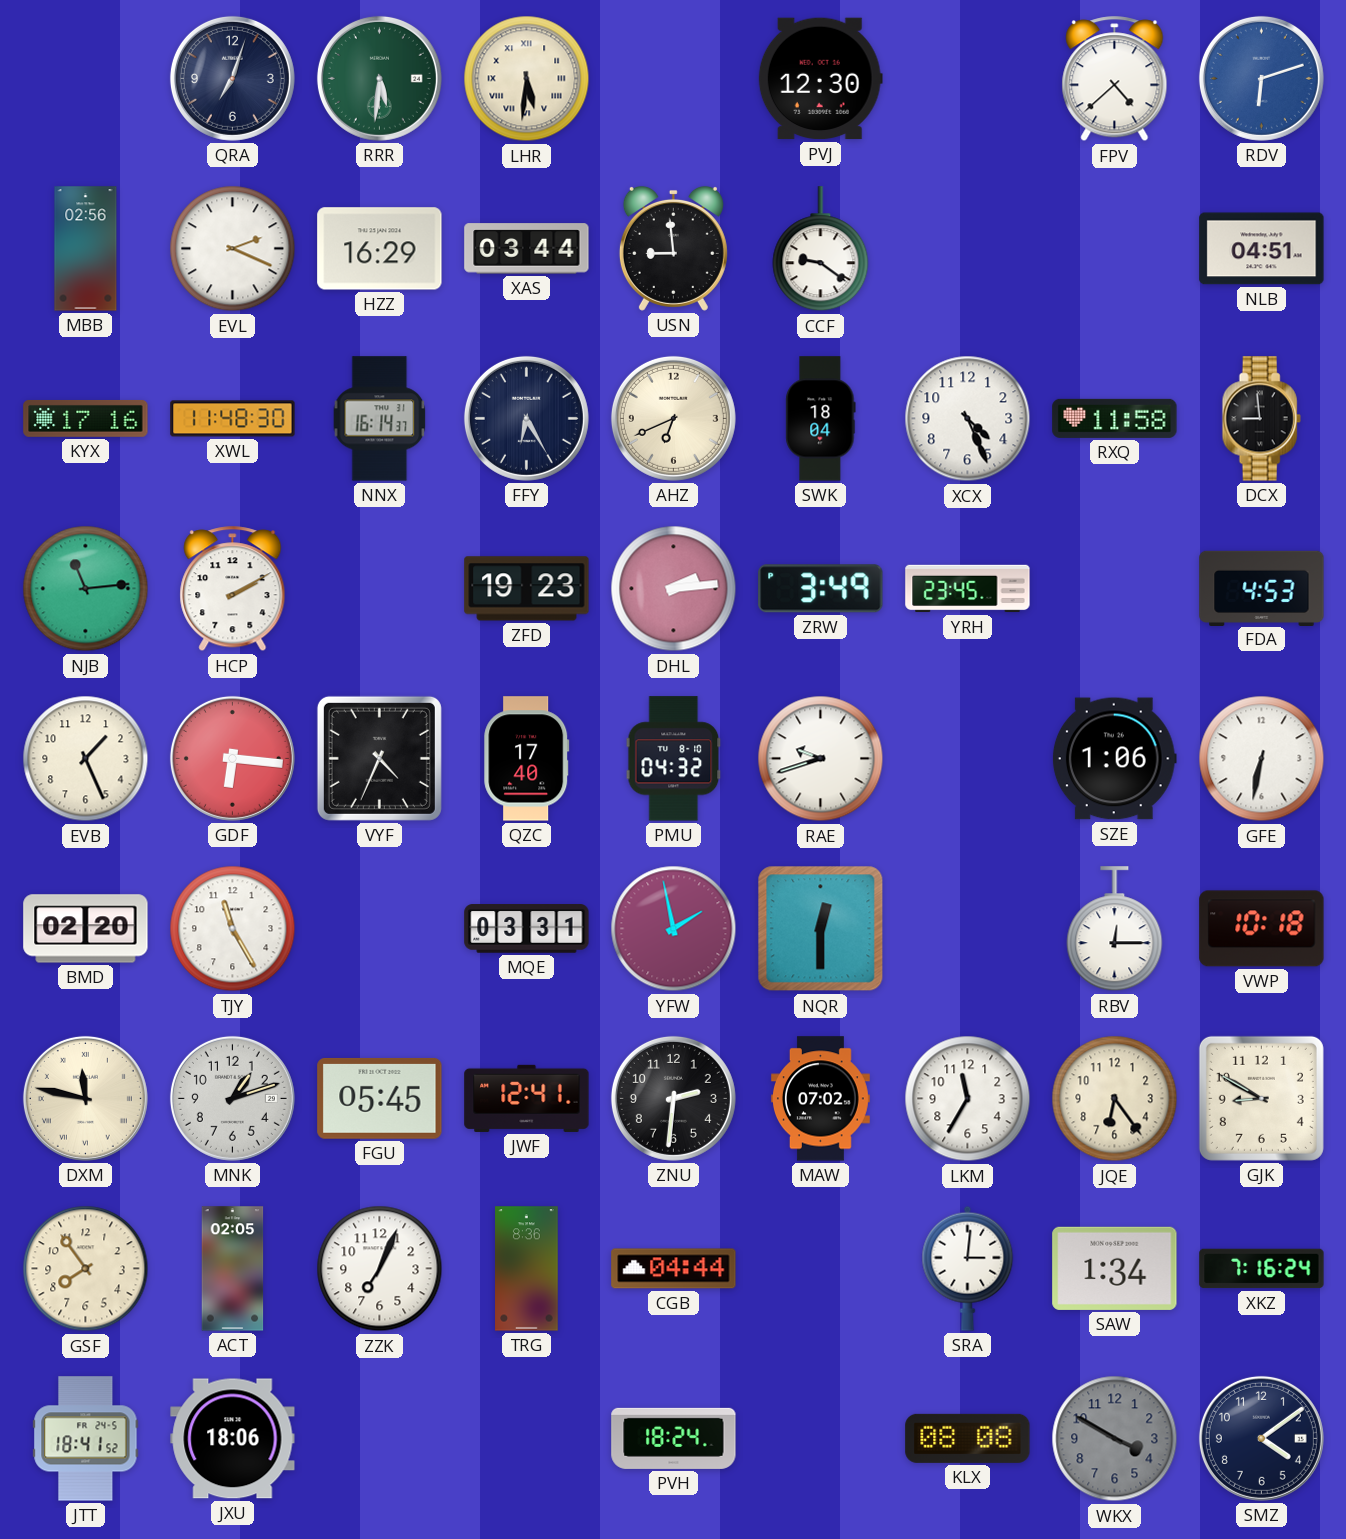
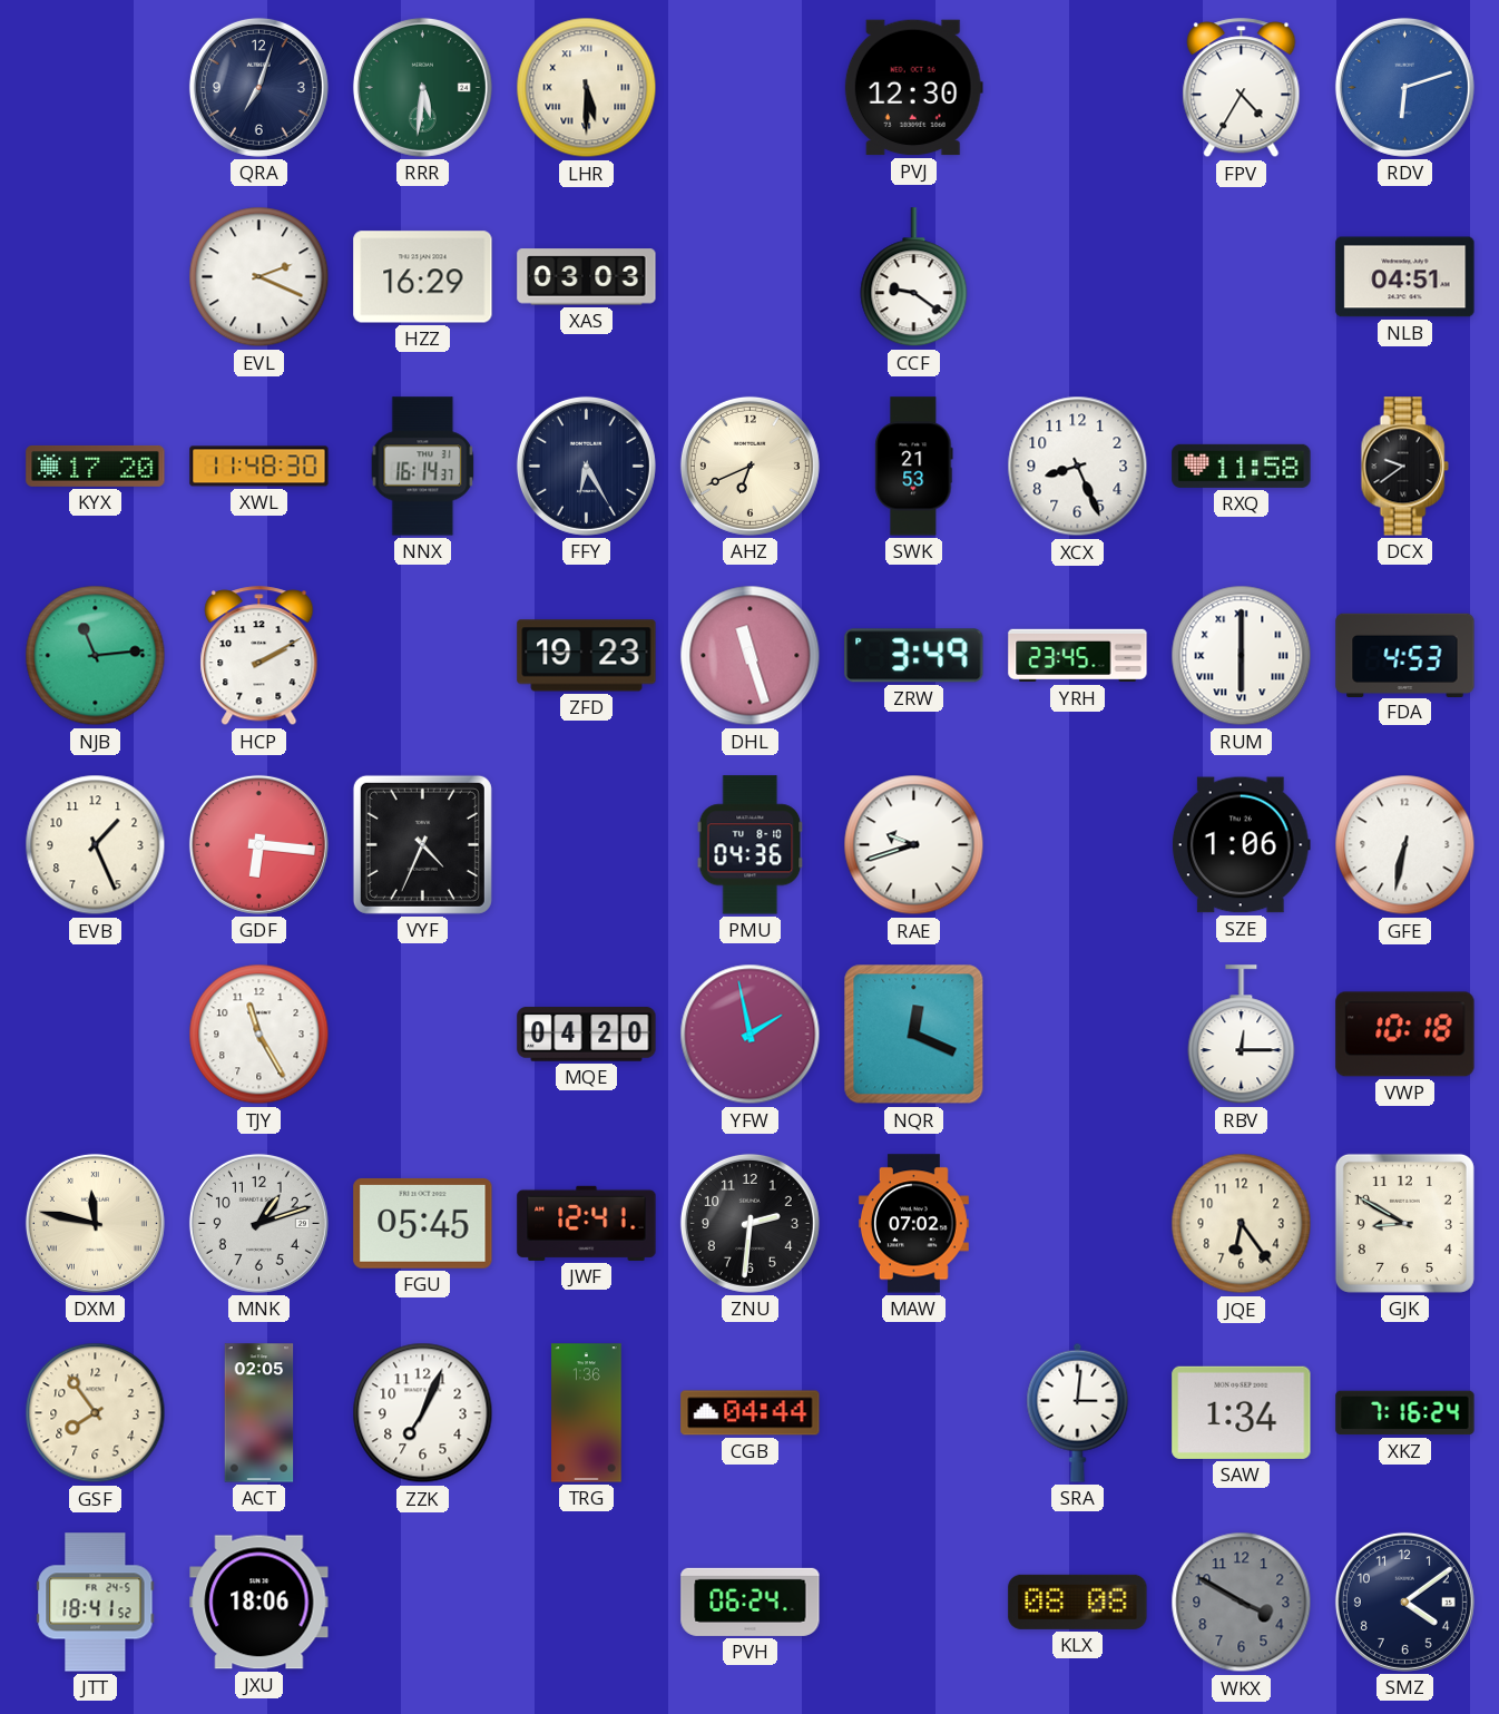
LHR: 5:31 -> 5:30
FPV: 4:38 -> 4:35
MBB: 02:56 -> none
XAS: 03:44 -> 03:03
USN: 8:59 -> none
KYX: 17:16 -> 17:20
SWK: 18:04 -> 21:53
XCX: 4:26 -> 8:26
DCX: 8:59 -> 9:39
DHL: 2:14 -> 11:27
RUM: none -> 6:00
QZC: 17:40 -> none
PMU: 04:32 -> 04:36
BMD: 02:20 -> none
MQE: 03:31 -> 04:20
NQR: 12:30 -> 12:19
LKM: 11:35 -> none
TRG: 8:36 -> 1:36
PVH: 18:24 -> 06:24
